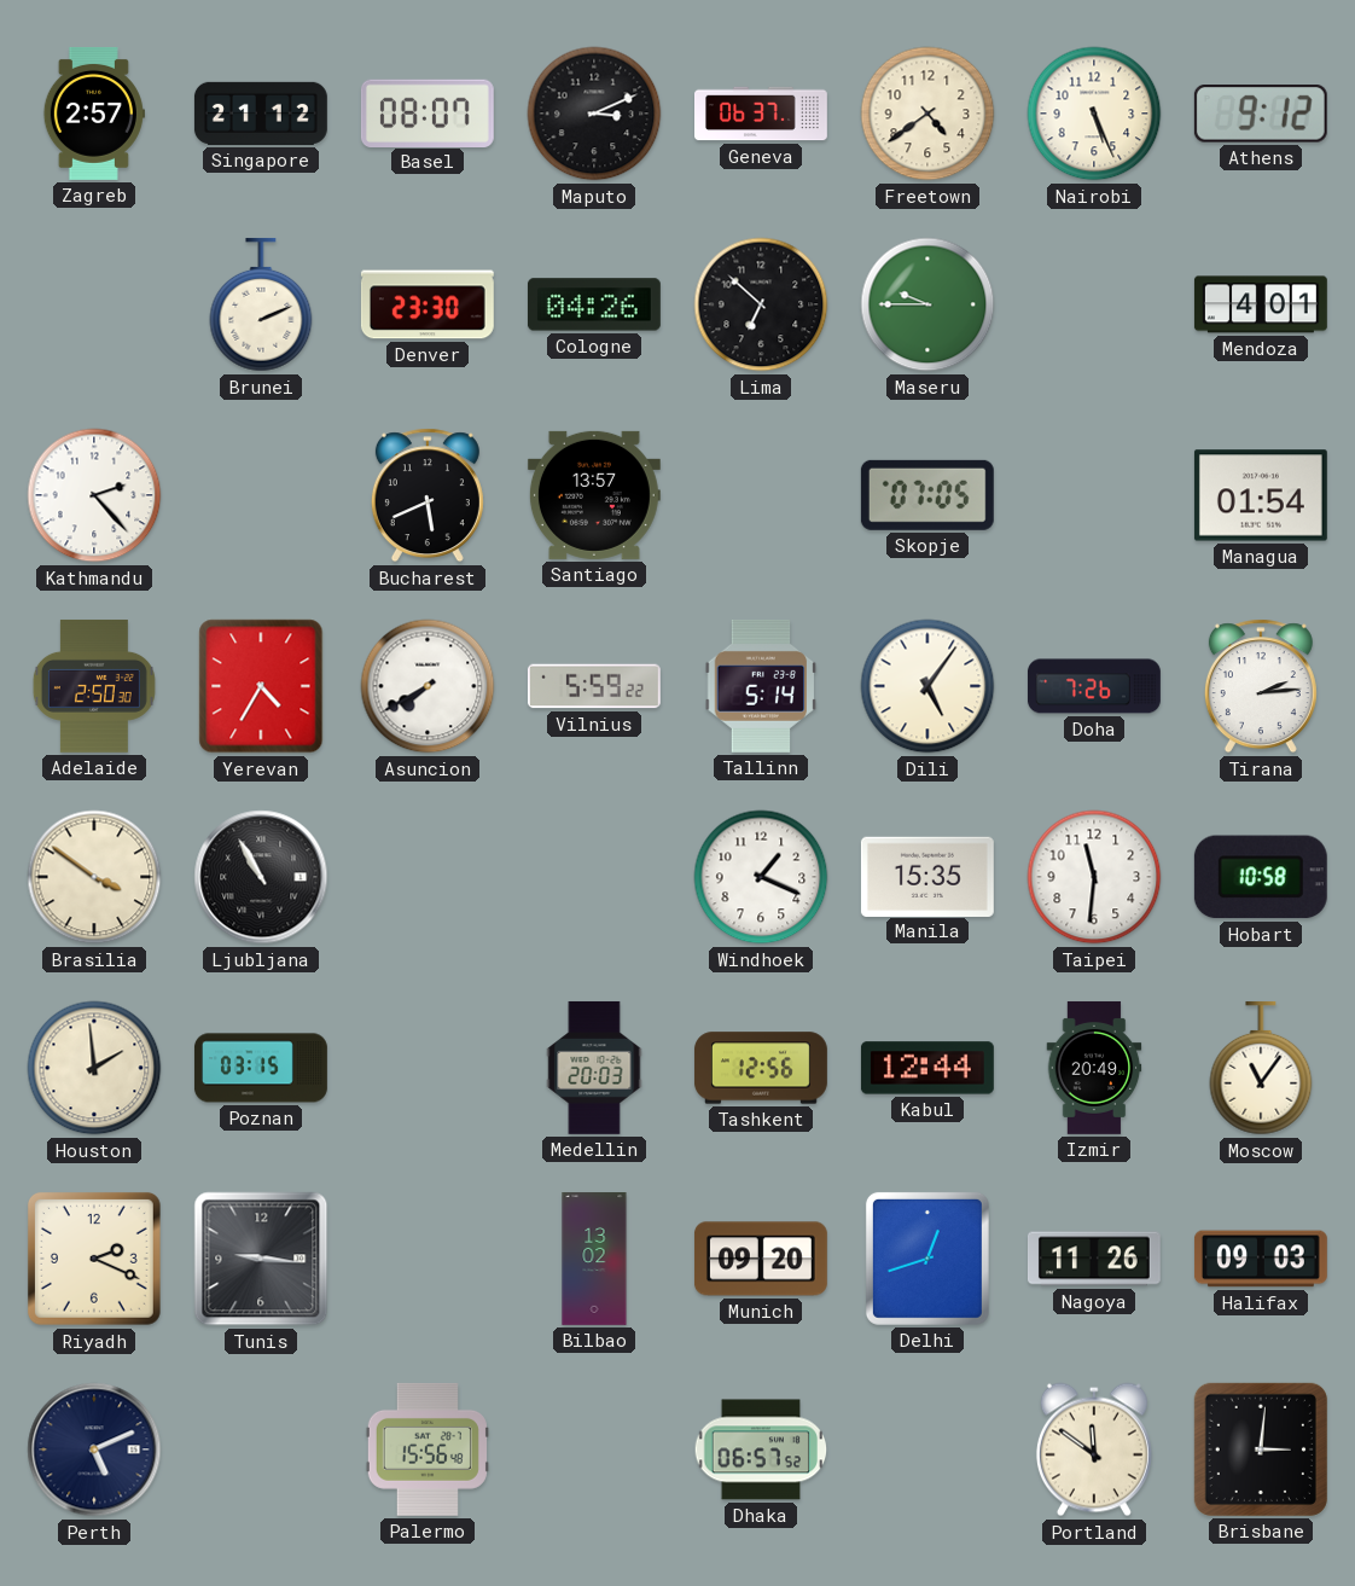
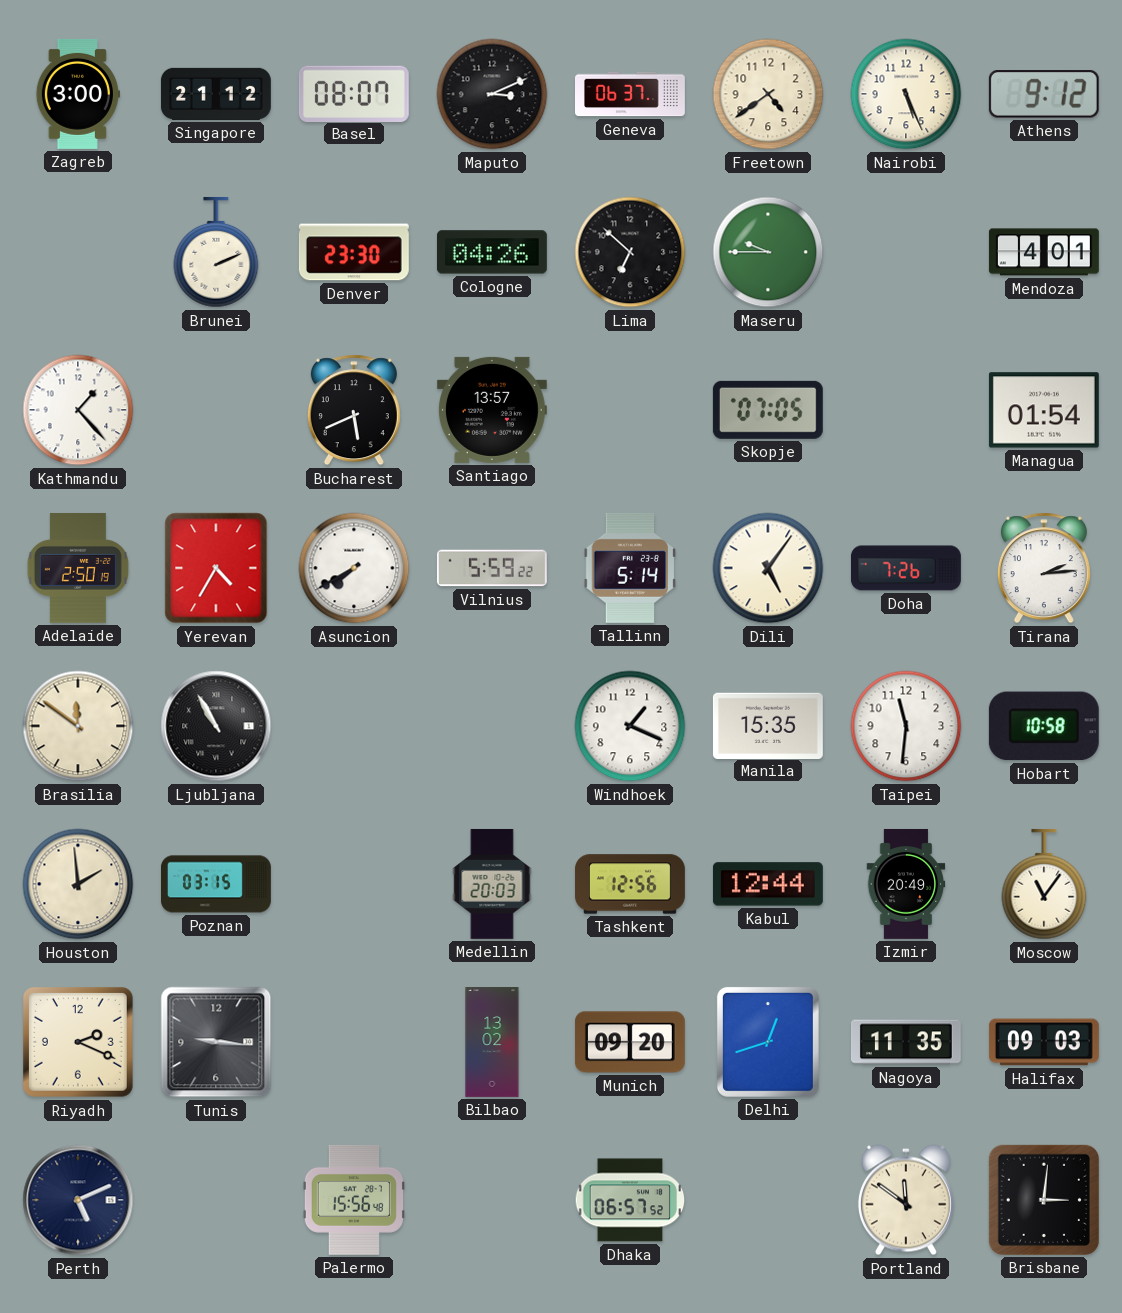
Zagreb: 2:57 -> 3:00
Kathmandu: 2:23 -> 1:23
Adelaide: 2:50:30 -> 2:50:19
Brasilia: 3:51 -> 11:51
Nagoya: 11:26 -> 11:35
